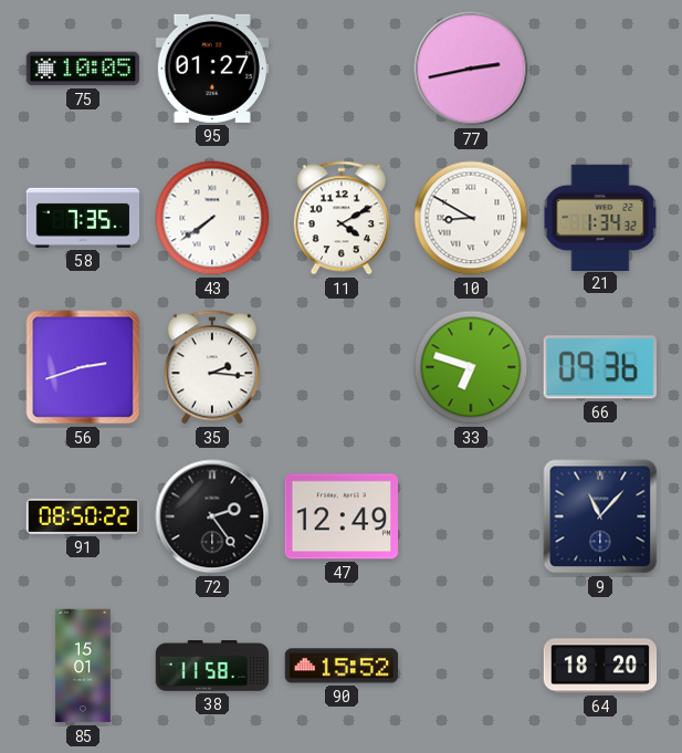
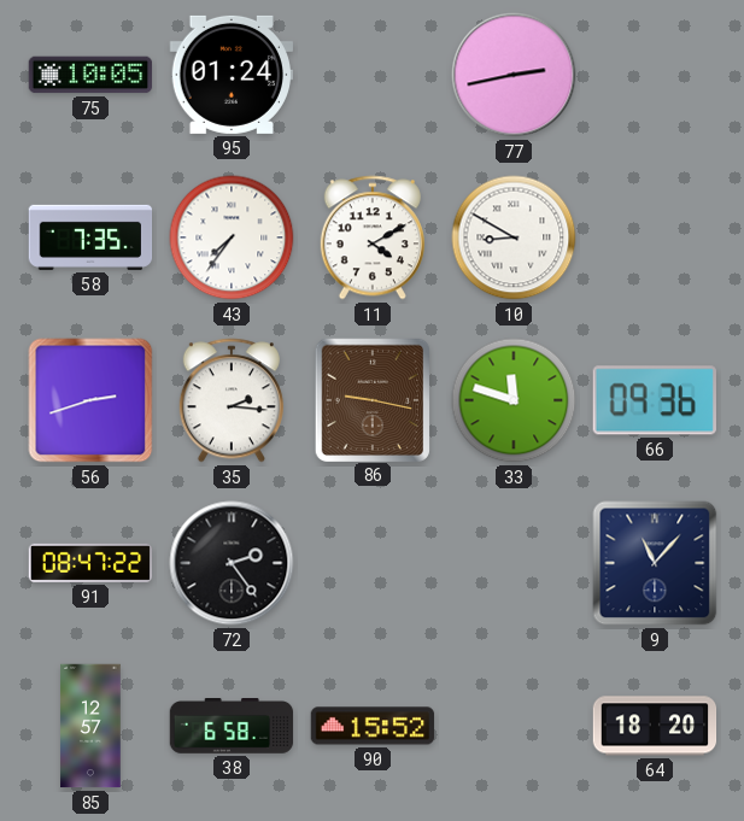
95: 01:27 -> 01:24
43: 7:39 -> 7:36
21: 1:34 -> none
86: none -> 9:17
33: 6:48 -> 11:48
91: 08:50 -> 08:47
47: 12:49 -> none
85: 15:01 -> 12:57
38: 11:58 -> 6:58
